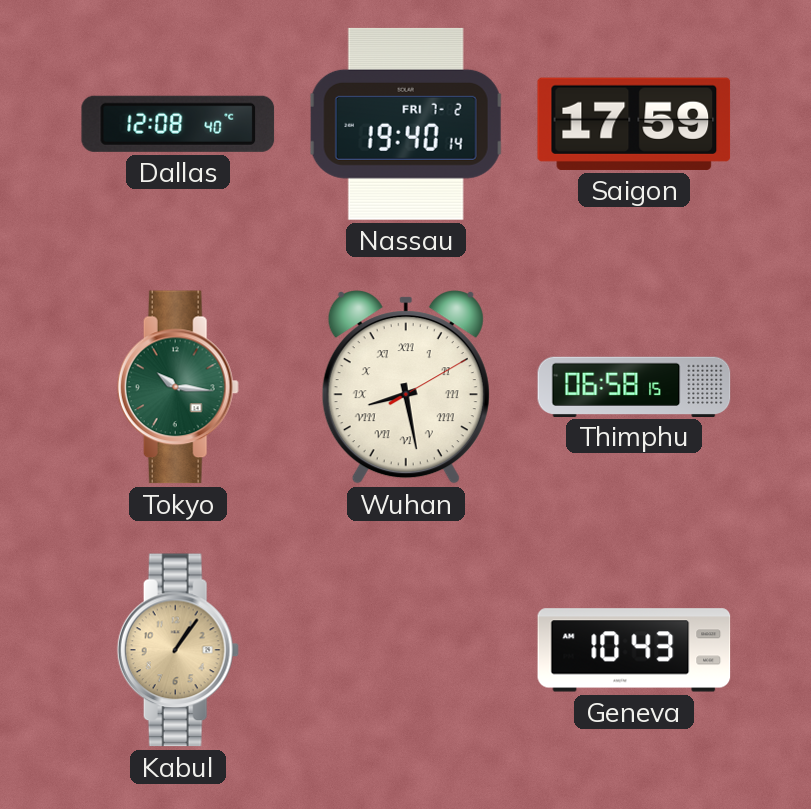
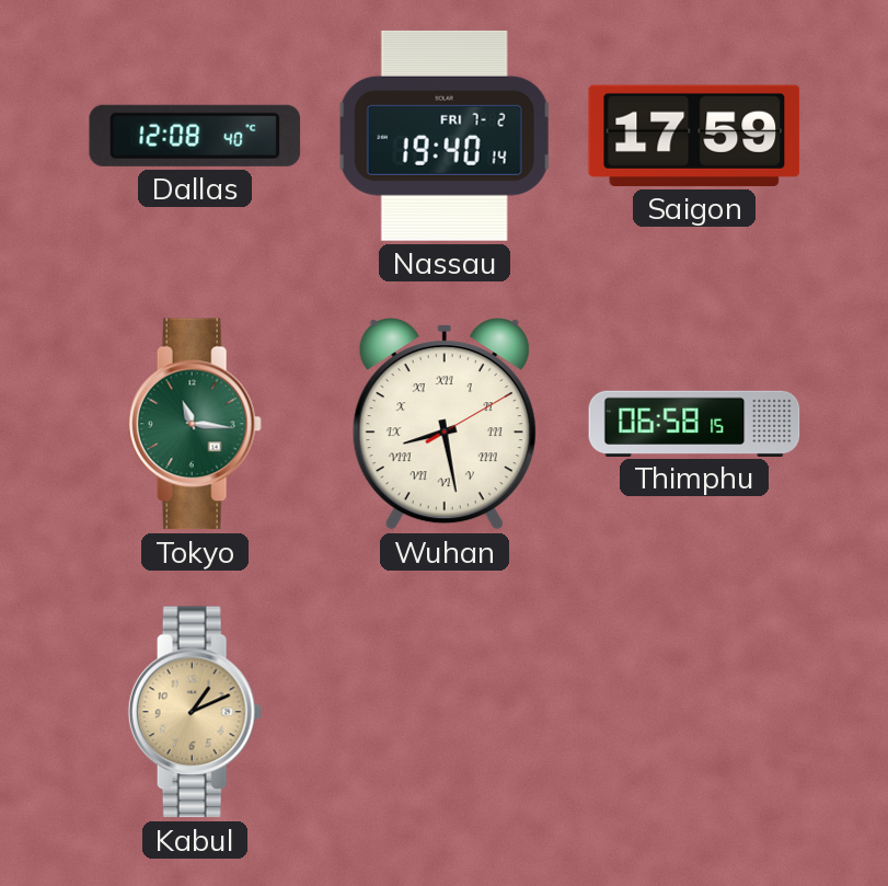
Tokyo: 10:16 -> 11:16
Kabul: 1:06 -> 1:11
Geneva: 10:43 -> none
